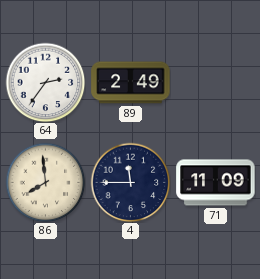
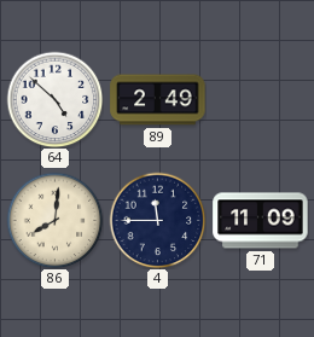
64: 2:36 -> 4:52
86: 7:59 -> 8:01
